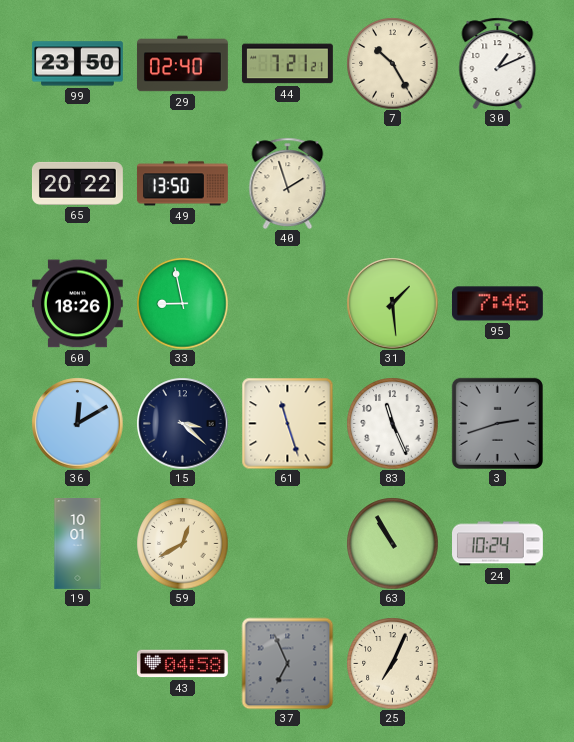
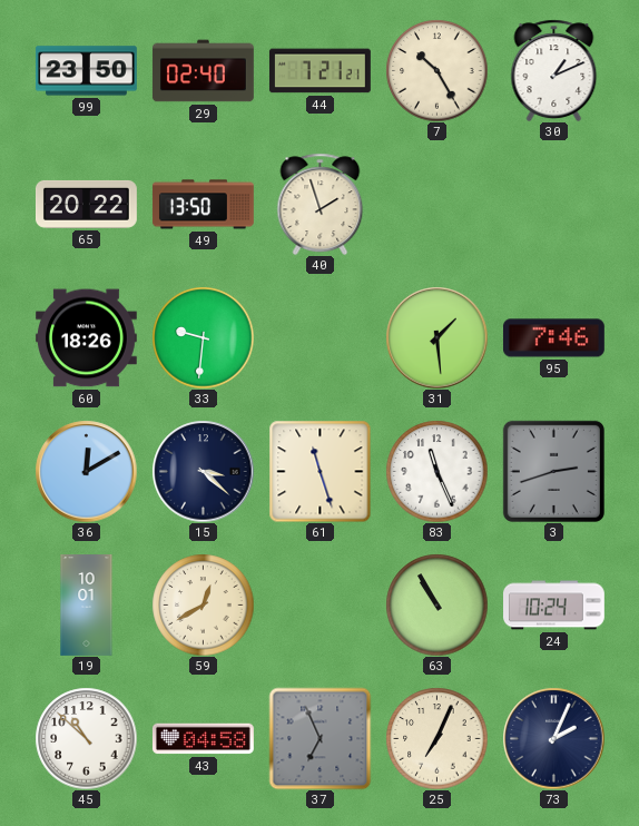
33: 8:58 -> 9:31
45: none -> 10:52
73: none -> 2:04
